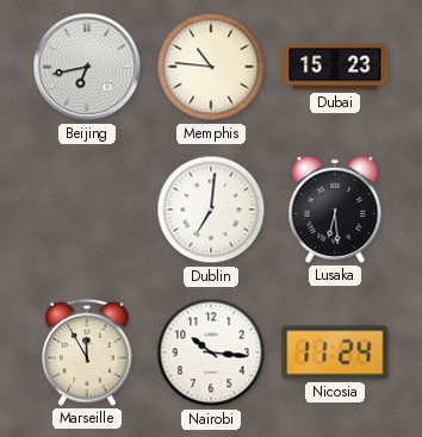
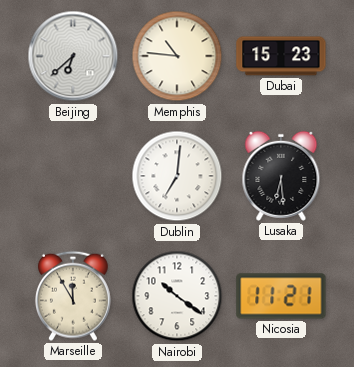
Beijing: 6:43 -> 6:38
Nairobi: 10:16 -> 10:21
Nicosia: 11:24 -> 11:21
